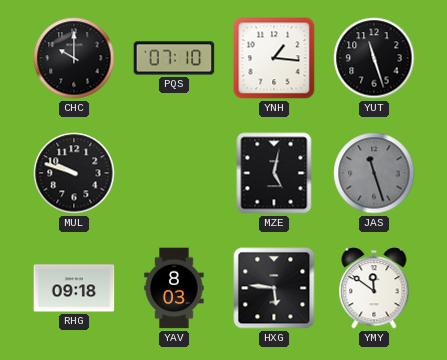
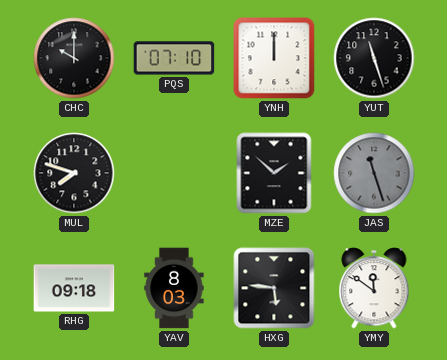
YNH: 1:16 -> 12:00
MUL: 9:48 -> 7:48
MZE: 5:02 -> 1:52
